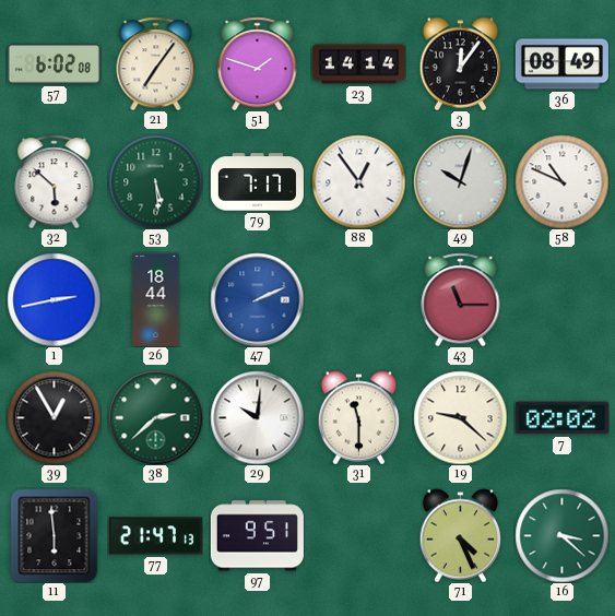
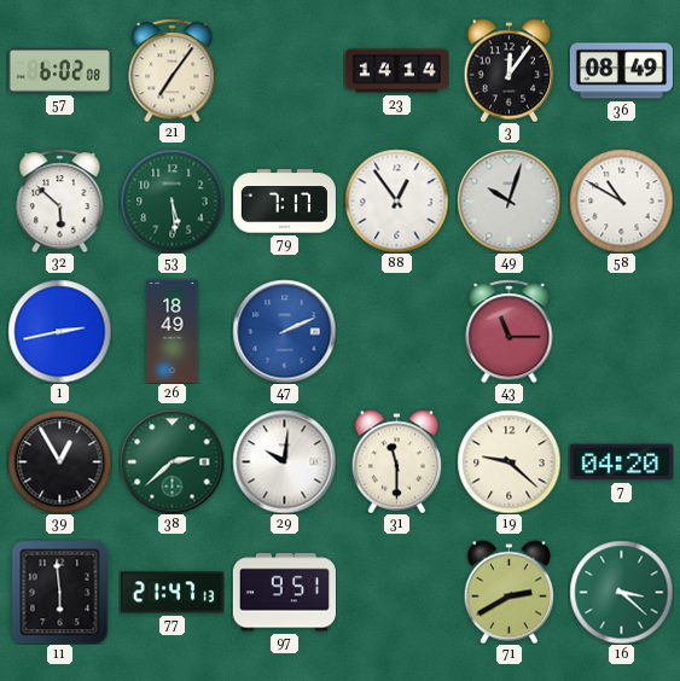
51: 1:48 -> none
58: 10:49 -> 10:50
26: 18:44 -> 18:49
7: 02:02 -> 04:20
71: 4:26 -> 2:40
